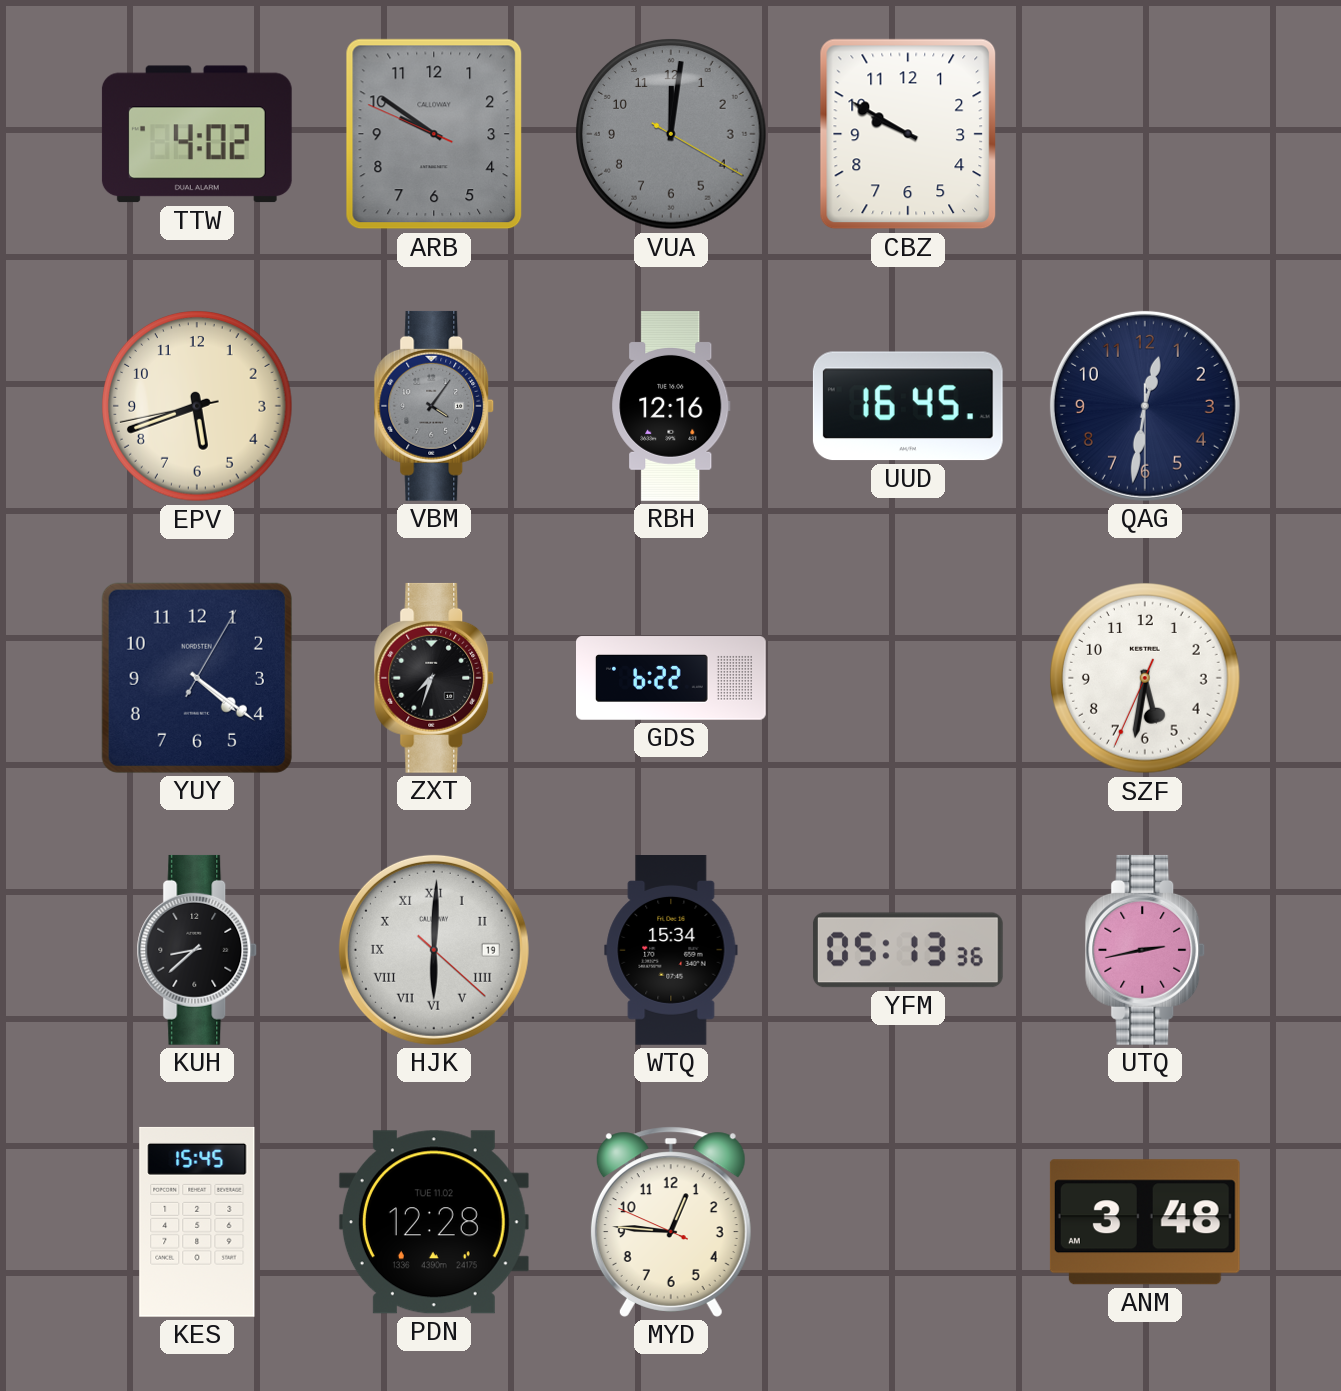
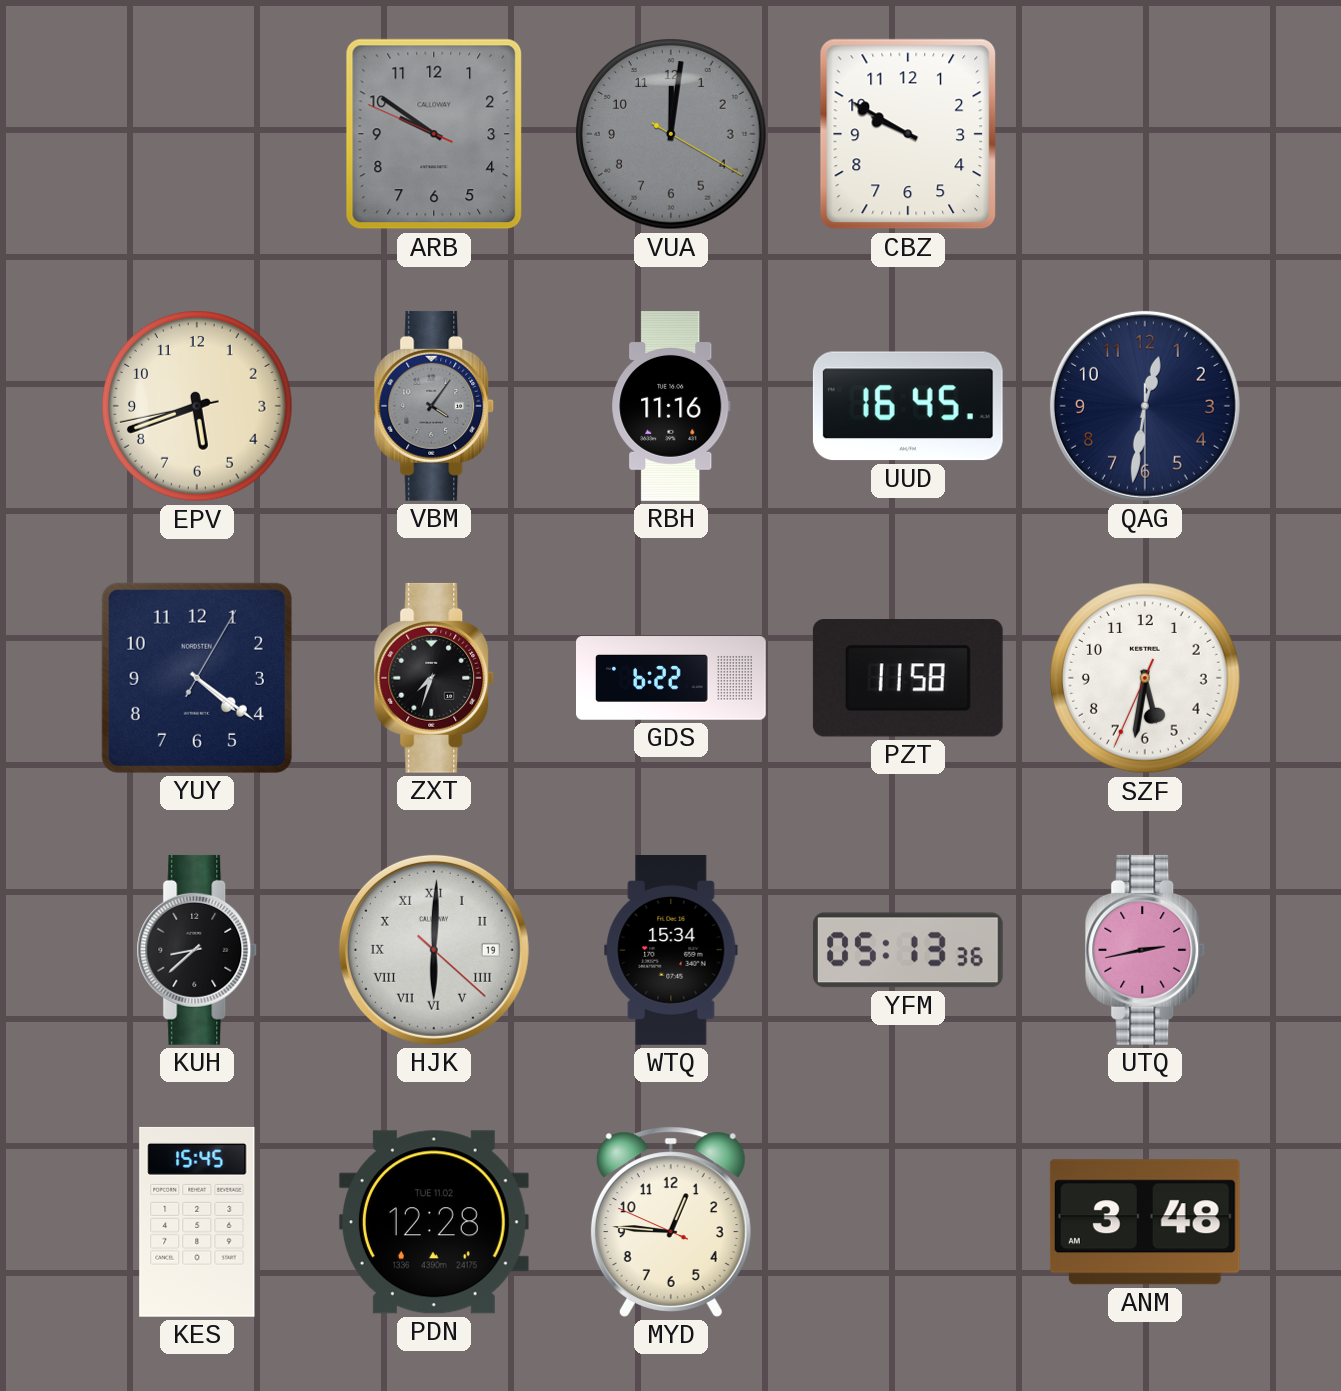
TTW: 4:02 -> none
RBH: 12:16 -> 11:16
PZT: none -> 11:58
